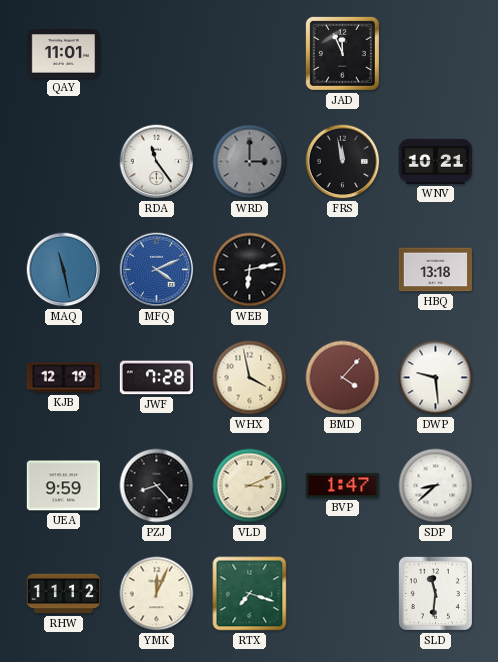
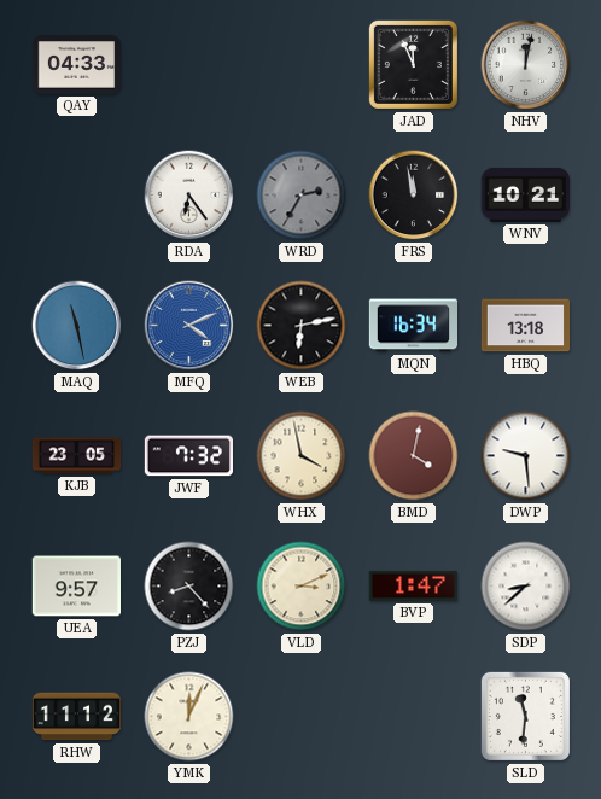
QAY: 11:01 -> 04:33
NHV: none -> 12:02
RDA: 11:24 -> 6:24
WRD: 3:00 -> 2:35
MQN: none -> 16:34
KJB: 12:19 -> 23:05
JWF: 7:28 -> 7:32
BMD: 4:07 -> 4:02
UEA: 9:59 -> 9:57
RTX: 7:18 -> none
